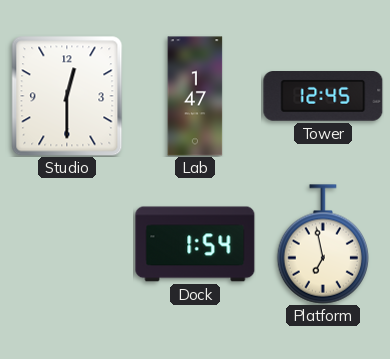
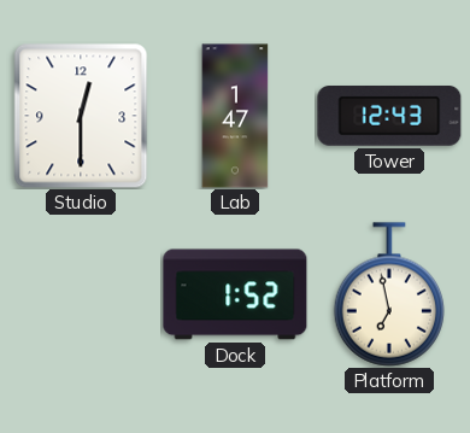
Tower: 12:45 -> 12:43
Dock: 1:54 -> 1:52
